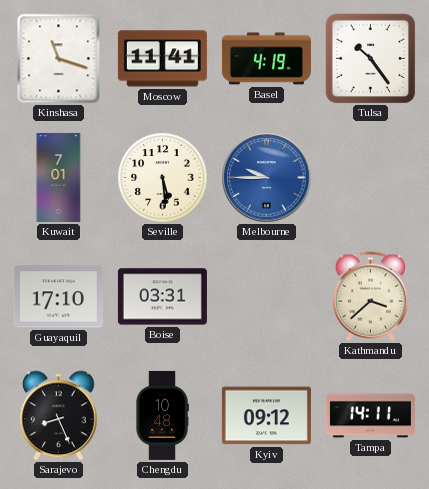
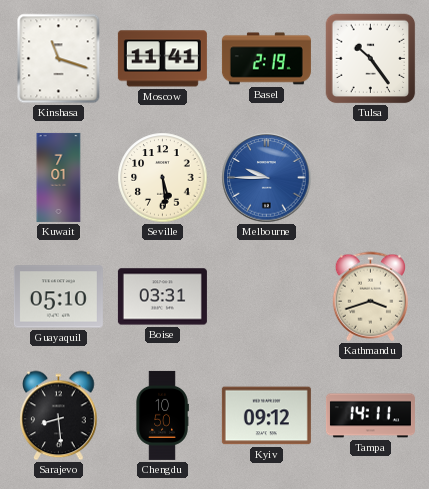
Basel: 4:19 -> 2:19
Guayaquil: 17:10 -> 05:10
Kathmandu: 3:38 -> 3:42
Sarajevo: 8:26 -> 8:29
Chengdu: 10:48 -> 10:50
